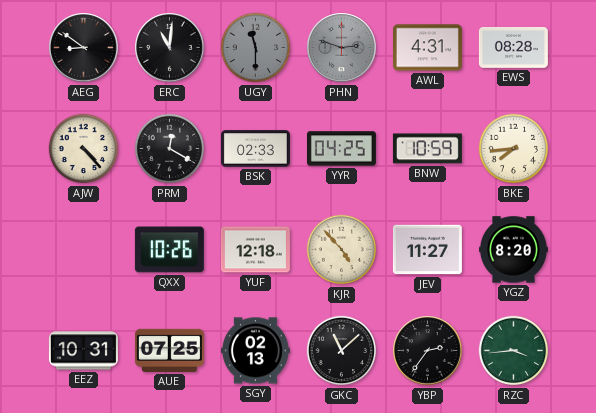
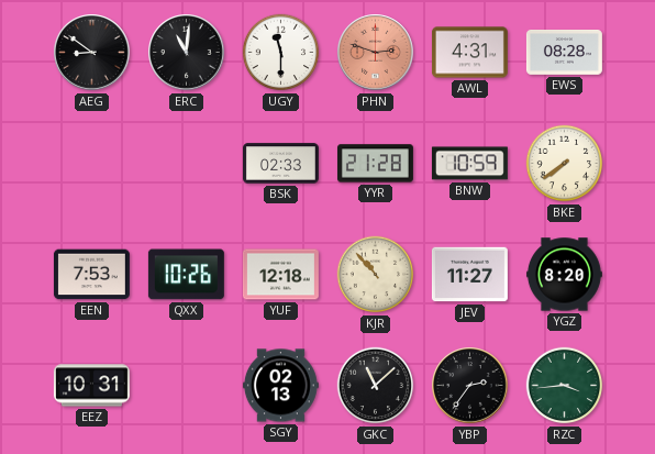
UGY dial: grey -> white
PHN dial: grey -> salmon
AJW: 4:23 -> none
PRM: 12:20 -> none
YYR: 04:25 -> 21:28
BKE: 7:44 -> 7:39
EEN: none -> 7:53
KJR: 4:53 -> 10:53
AUE: 07:25 -> none
